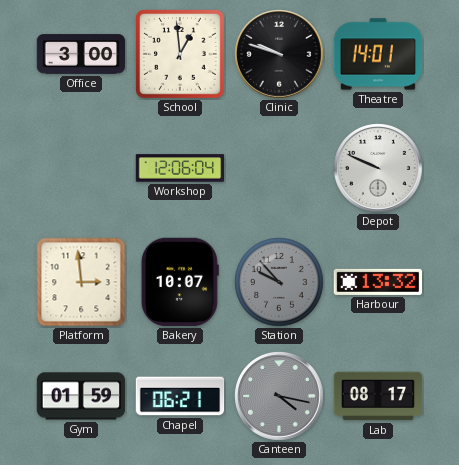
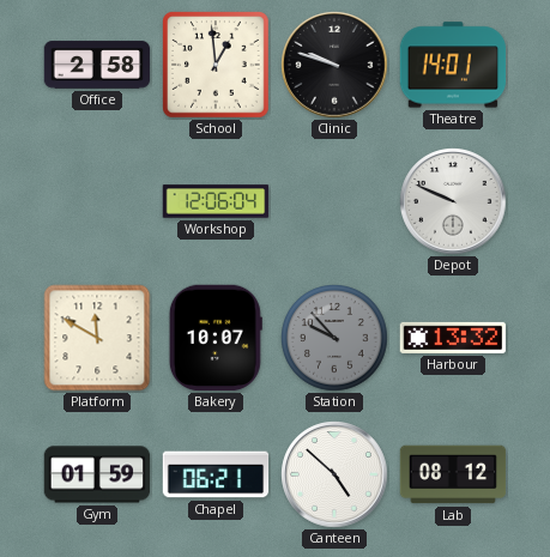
Office: 3:00 -> 2:58
Platform: 2:59 -> 11:50
Canteen: 4:17 -> 4:52
Canteen dial: grey -> white
Lab: 08:17 -> 08:12
